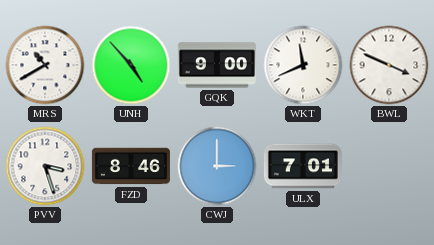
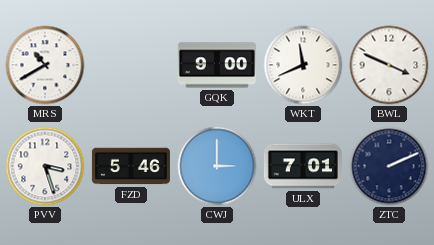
UNH: 4:53 -> none
FZD: 8:46 -> 5:46
ZTC: none -> 2:11
